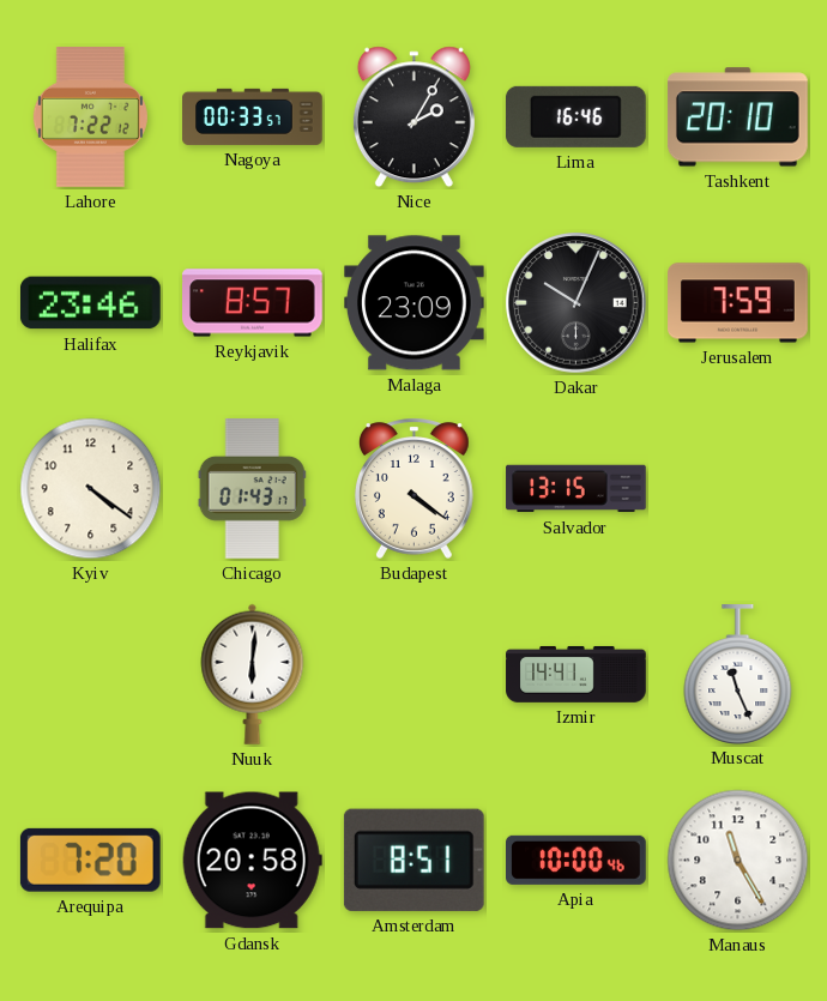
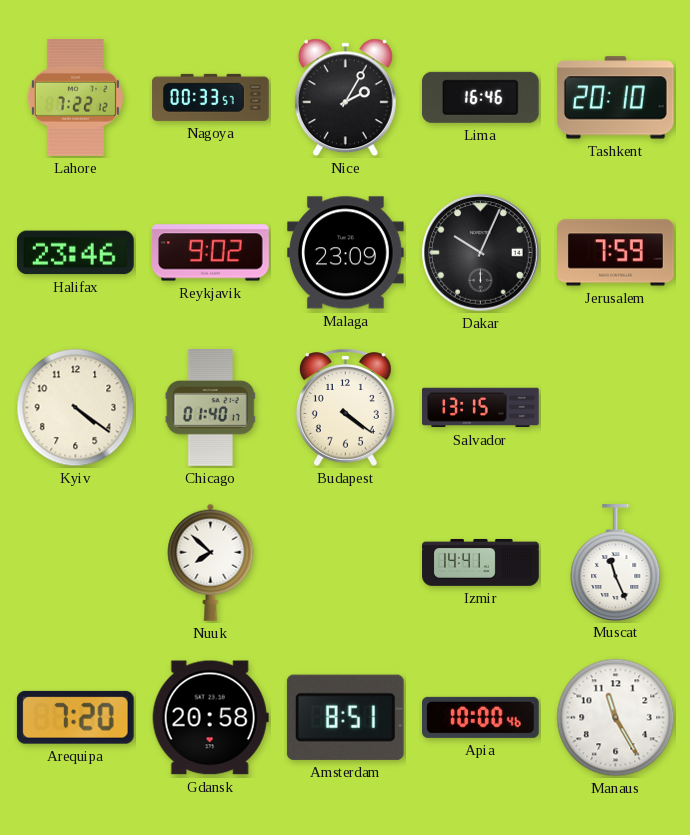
Reykjavik: 8:57 -> 9:02
Chicago: 01:43 -> 01:40
Nuuk: 6:01 -> 7:52
